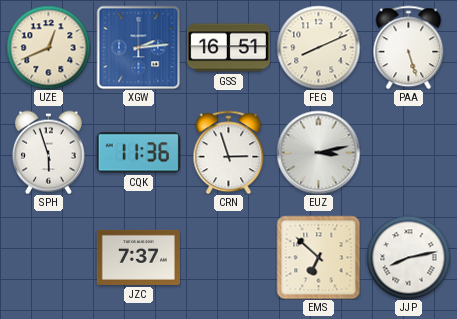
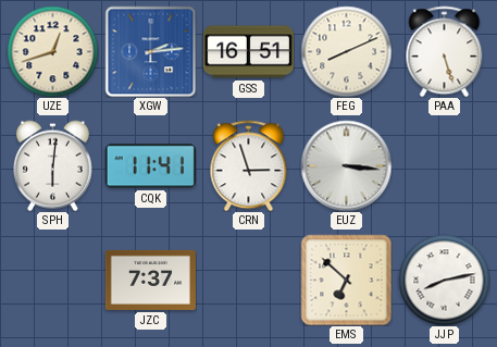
UZE: 12:41 -> 12:42
SPH: 5:57 -> 6:01
CQK: 11:36 -> 11:41
EUZ: 3:13 -> 3:16
